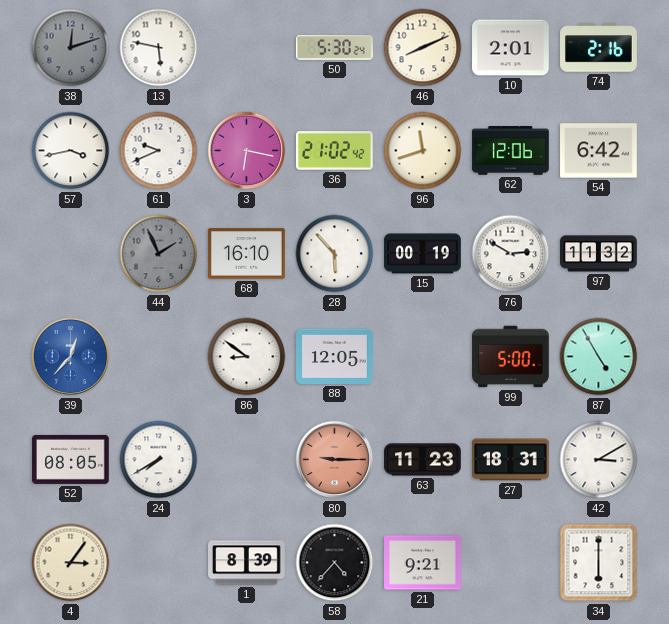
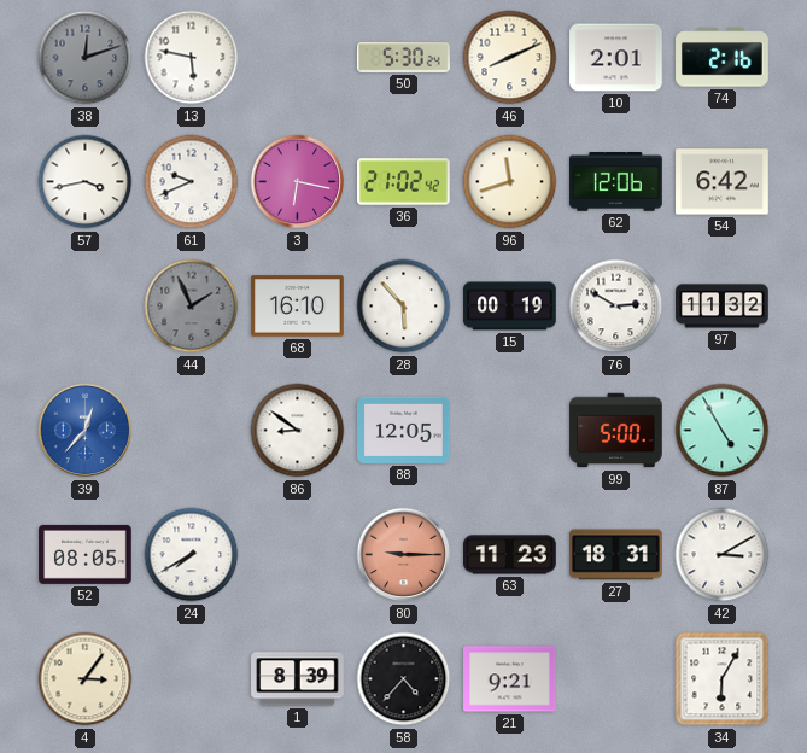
34: 6:00 -> 6:05
